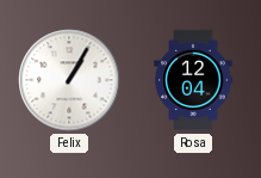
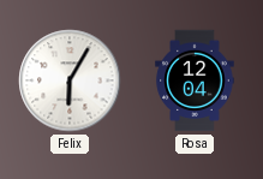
Felix: 1:05 -> 6:05
